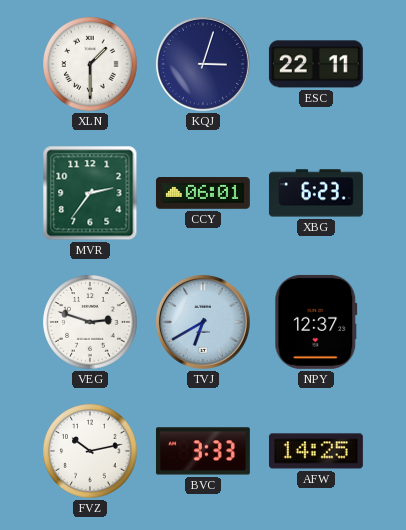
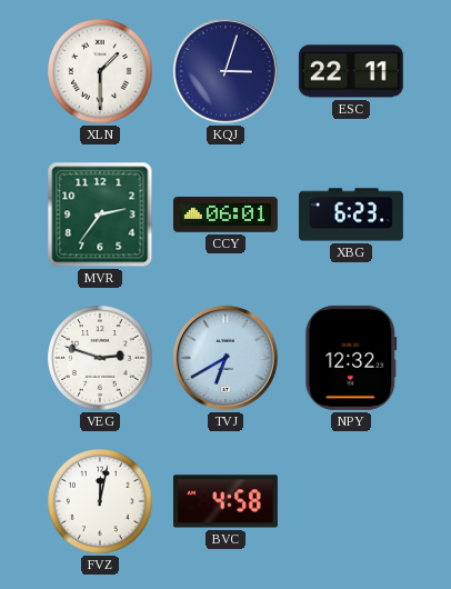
NPY: 12:37 -> 12:32
FVZ: 10:13 -> 12:02
BVC: 3:33 -> 4:58
AFW: 14:25 -> none
